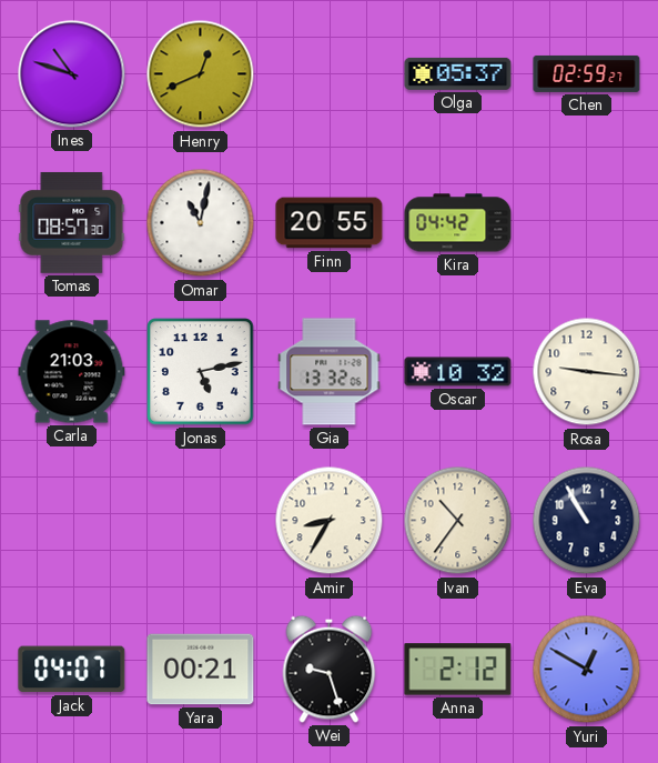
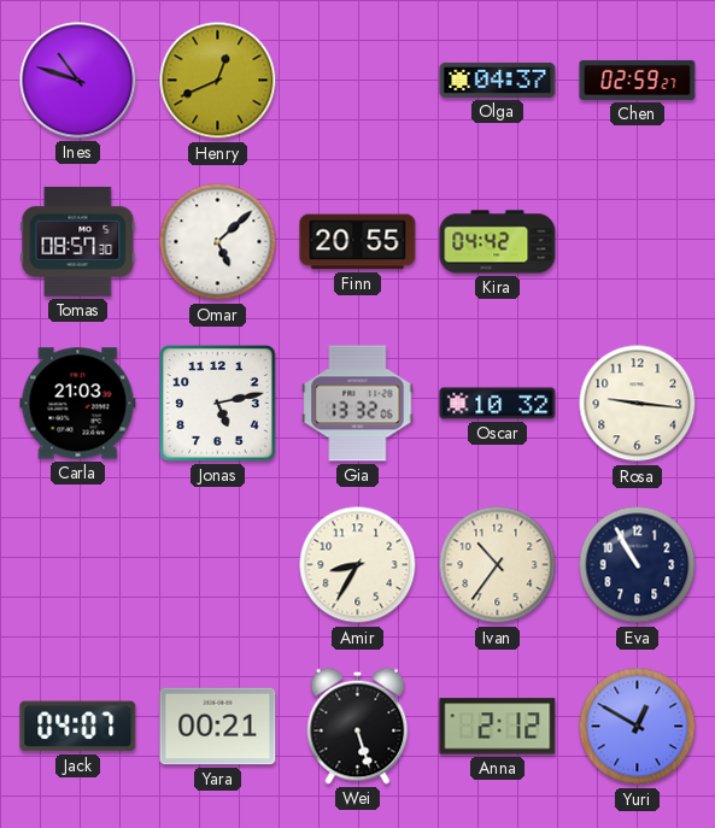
Olga: 05:37 -> 04:37
Omar: 11:02 -> 5:08
Wei: 9:27 -> 5:27
